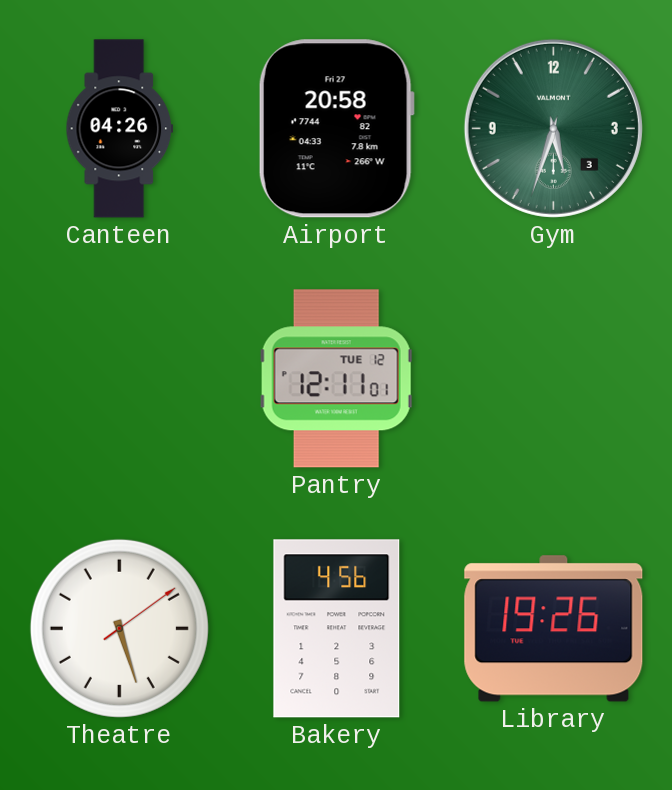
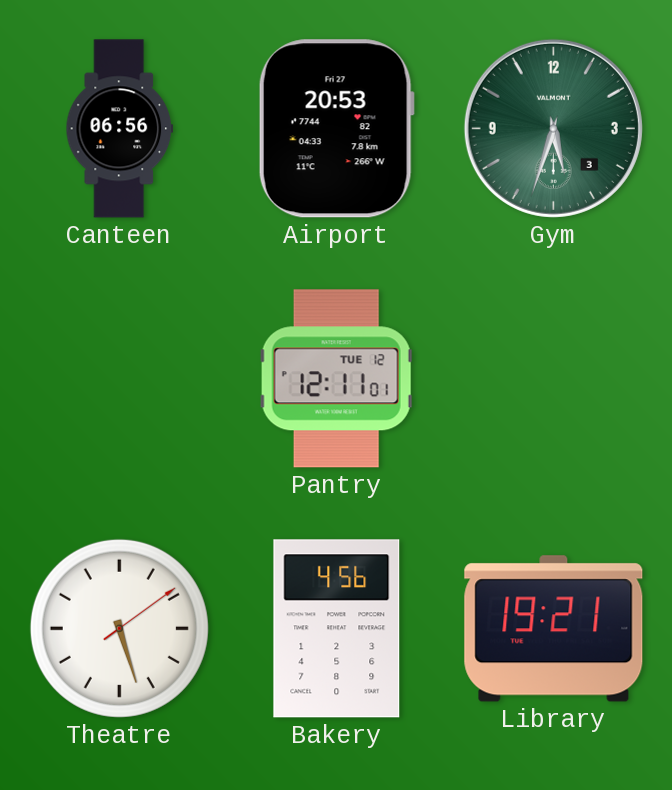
Canteen: 04:26 -> 06:56
Airport: 20:58 -> 20:53
Library: 19:26 -> 19:21
